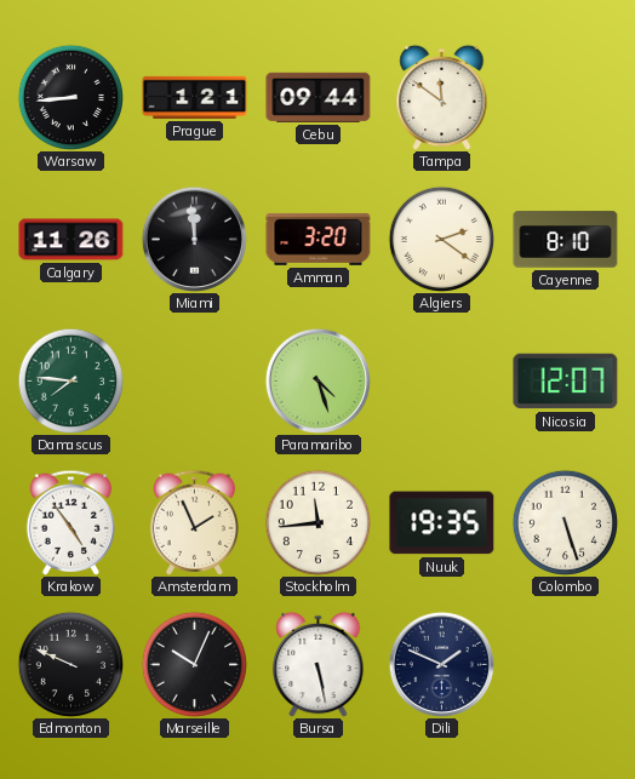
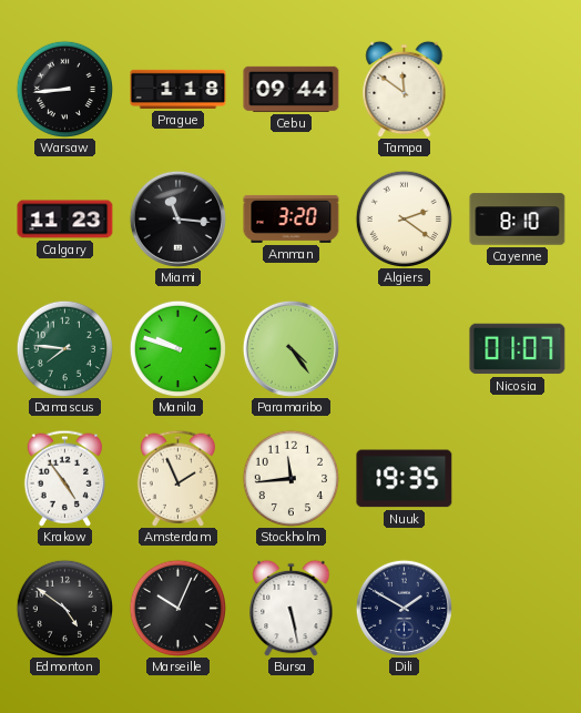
Prague: 1:21 -> 1:18
Calgary: 11:26 -> 11:23
Miami: 11:59 -> 11:16
Manila: none -> 9:48
Paramaribo: 4:27 -> 4:24
Nicosia: 12:07 -> 01:07
Colombo: 5:27 -> none
Edmonton: 9:49 -> 4:51
Dili: 1:49 -> 1:50
